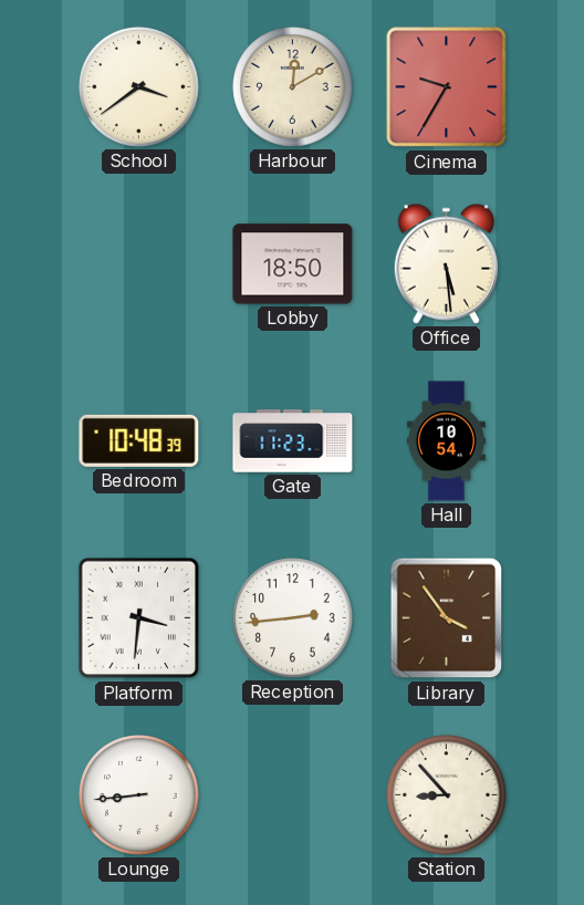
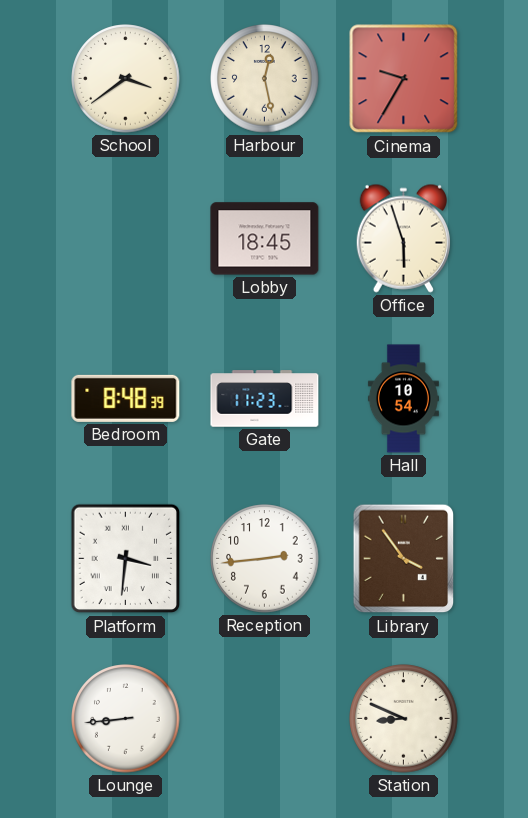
Harbour: 12:10 -> 12:28
Lobby: 18:50 -> 18:45
Office: 5:29 -> 5:57
Bedroom: 10:48 -> 8:48
Station: 8:53 -> 8:49
